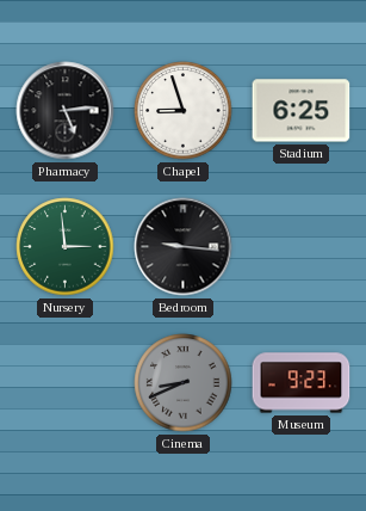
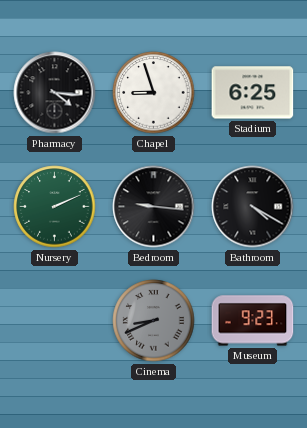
Pharmacy: 5:14 -> 4:16
Nursery: 2:59 -> 2:11
Bathroom: none -> 4:20
